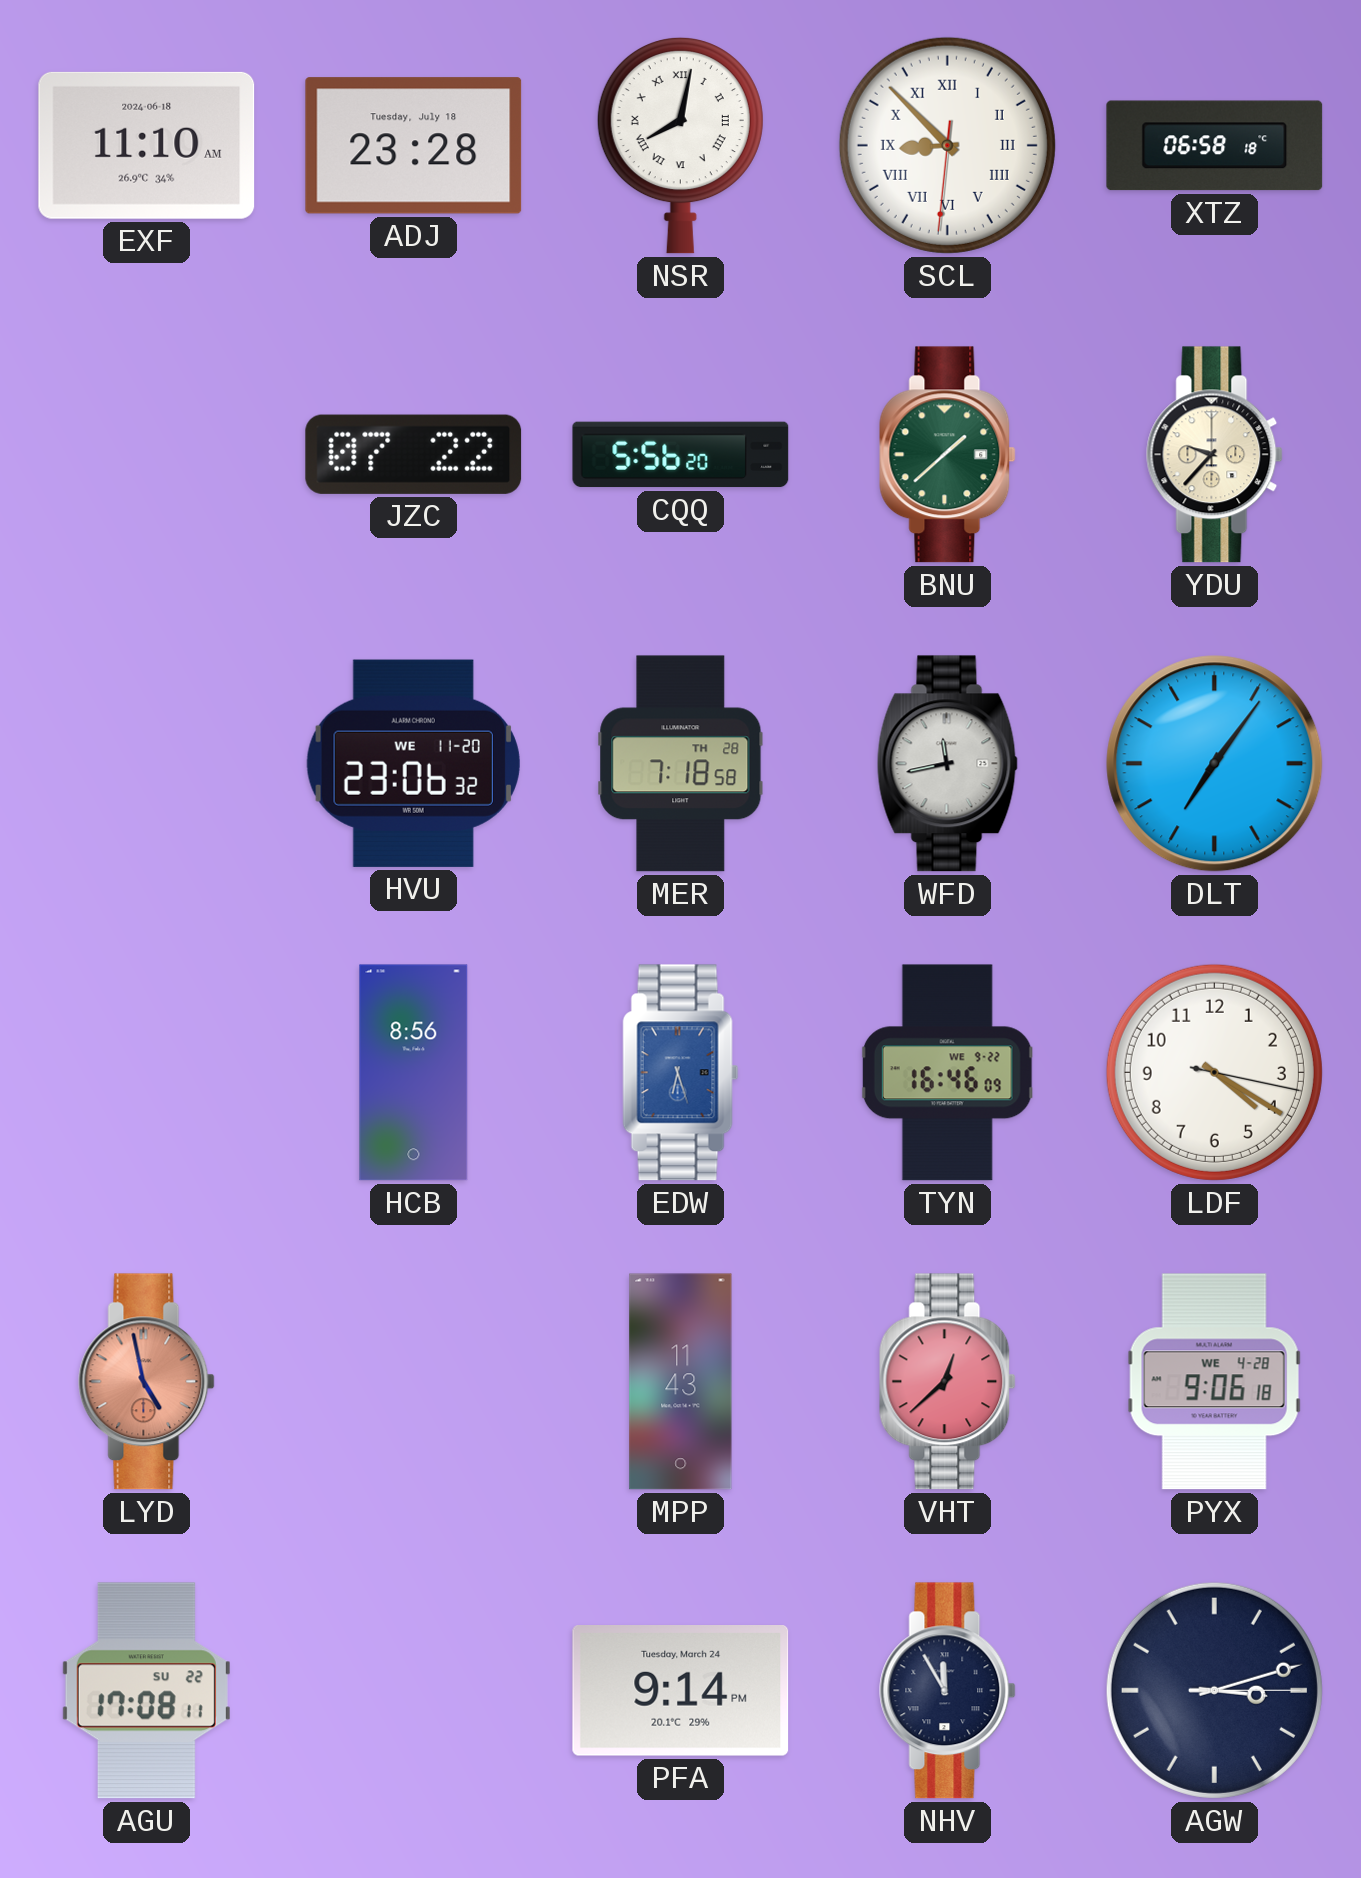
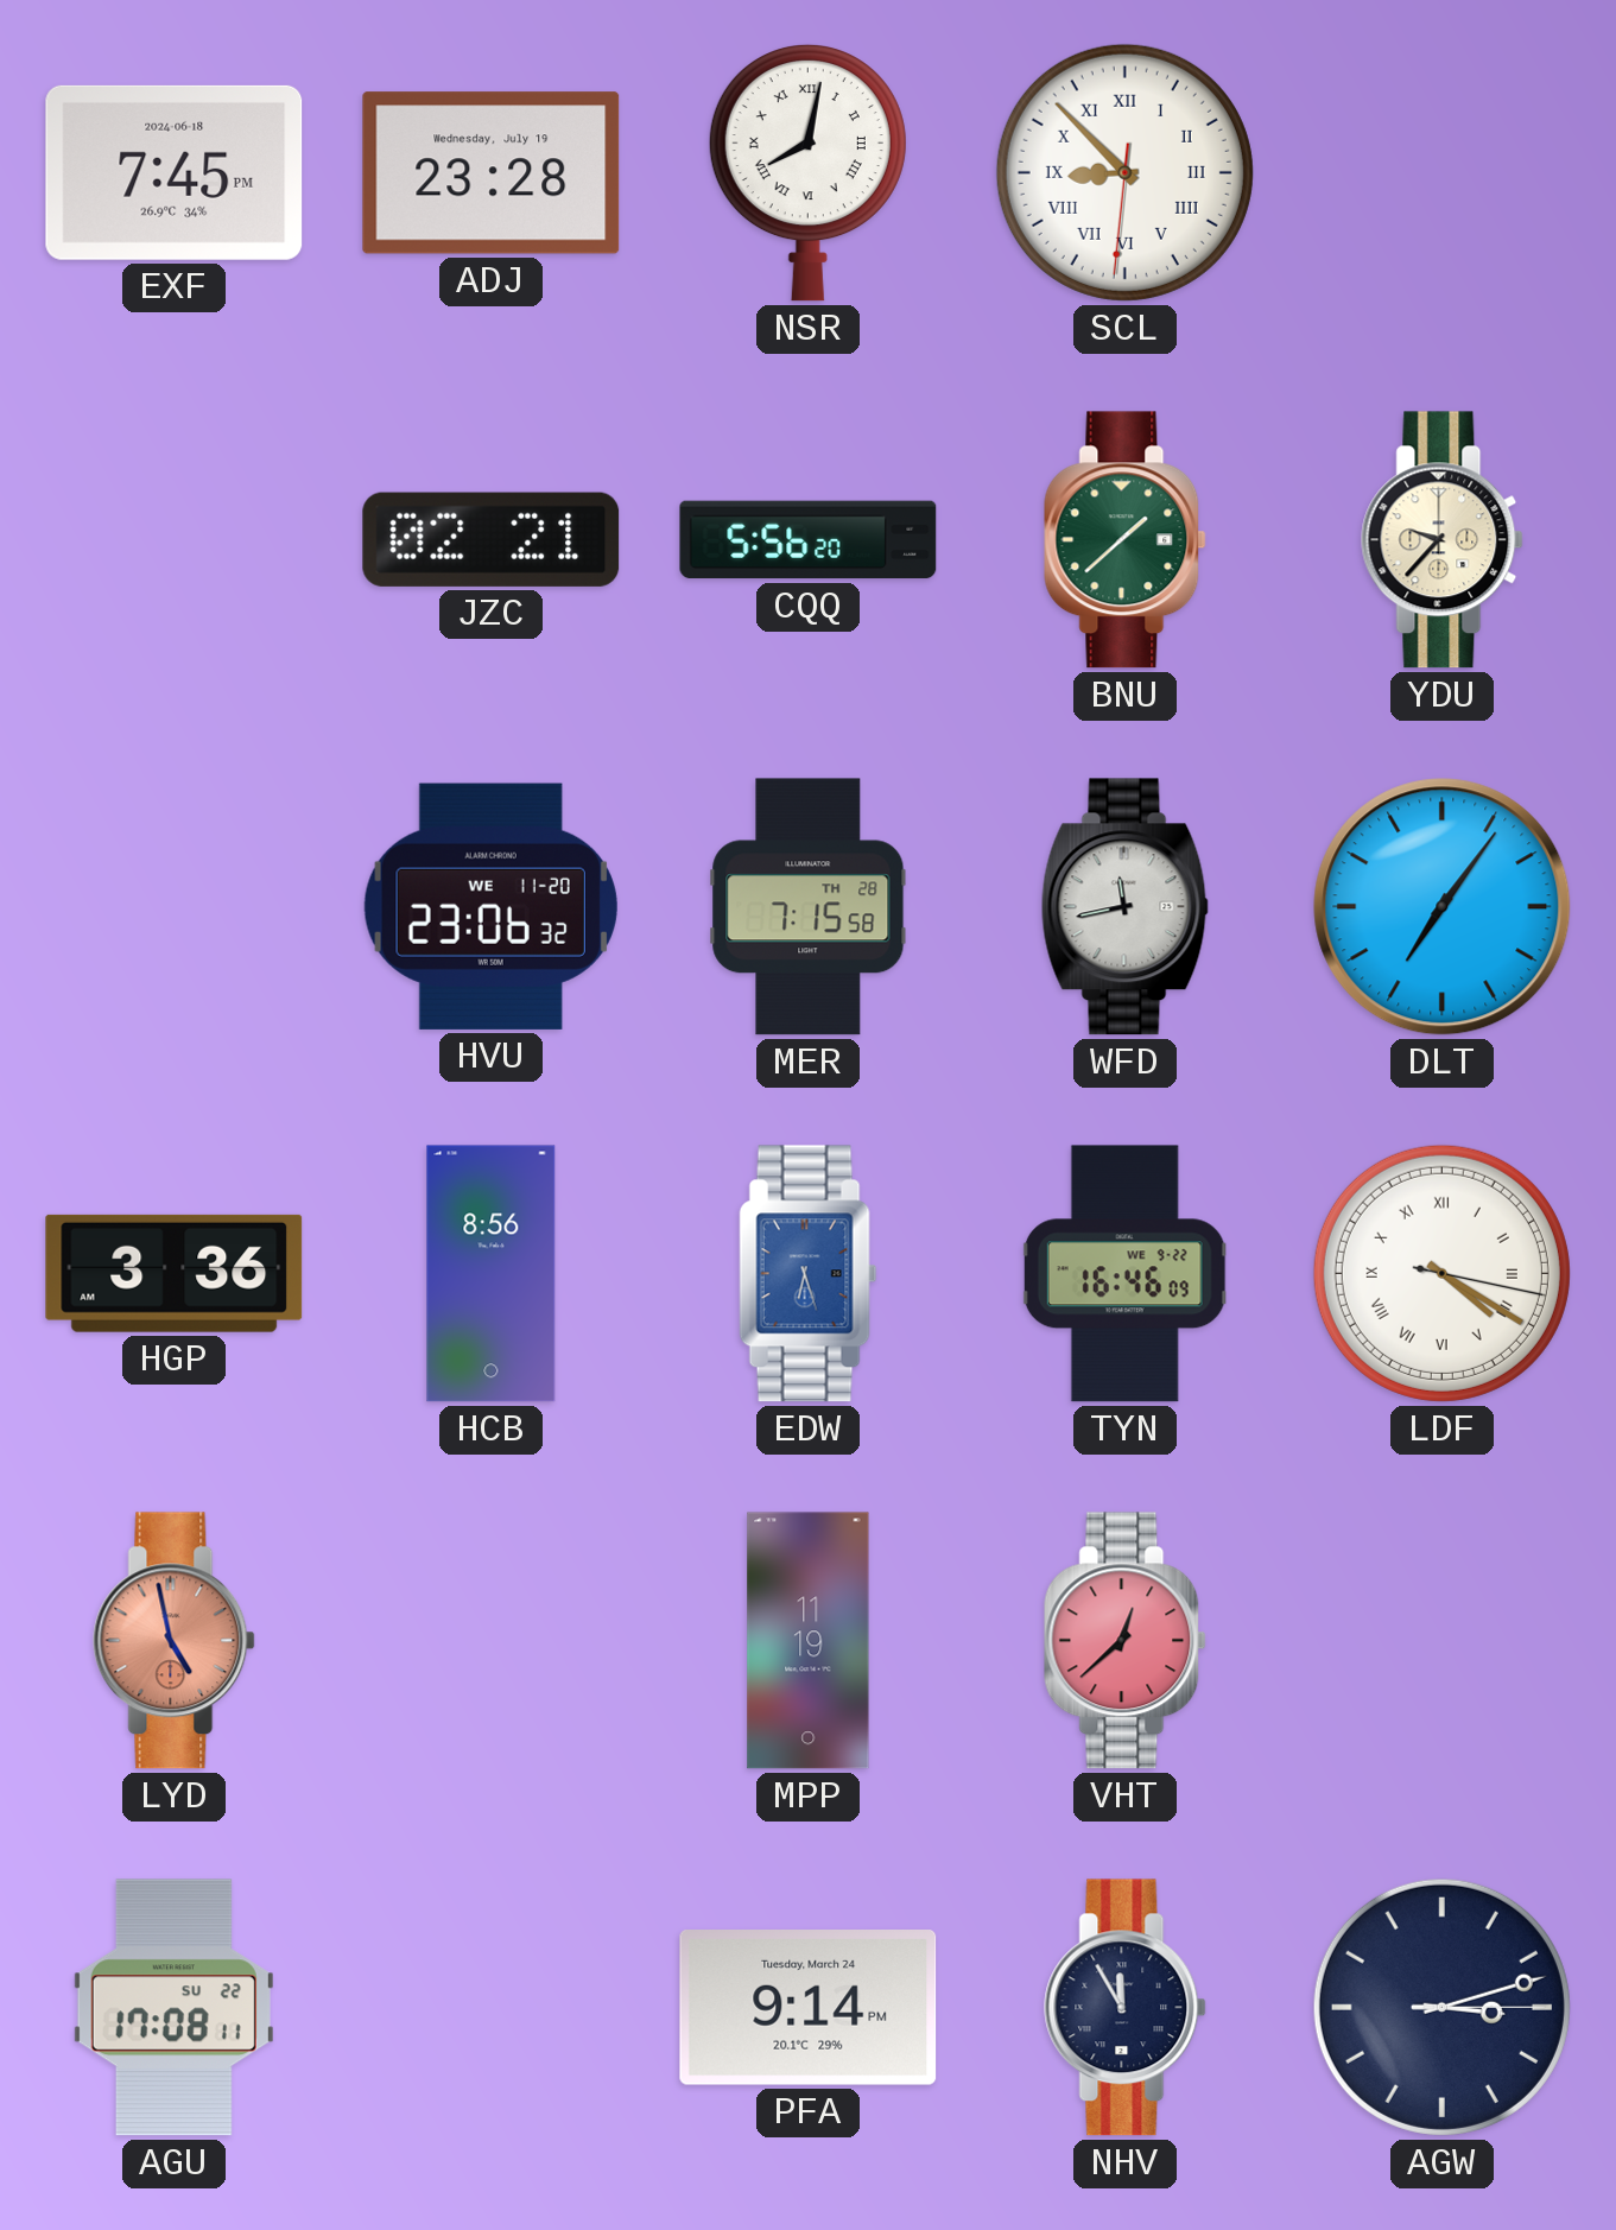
EXF: 11:10 -> 7:45
ADJ date: Tuesday, July 18 -> Wednesday, July 19
XTZ: 06:58 -> none
JZC: 07:22 -> 02:21
MER: 7:18 -> 7:15
HGP: none -> 3:36
LDF numerals: Arabic -> Roman
MPP: 11:43 -> 11:19
PYX: 9:06 -> none
